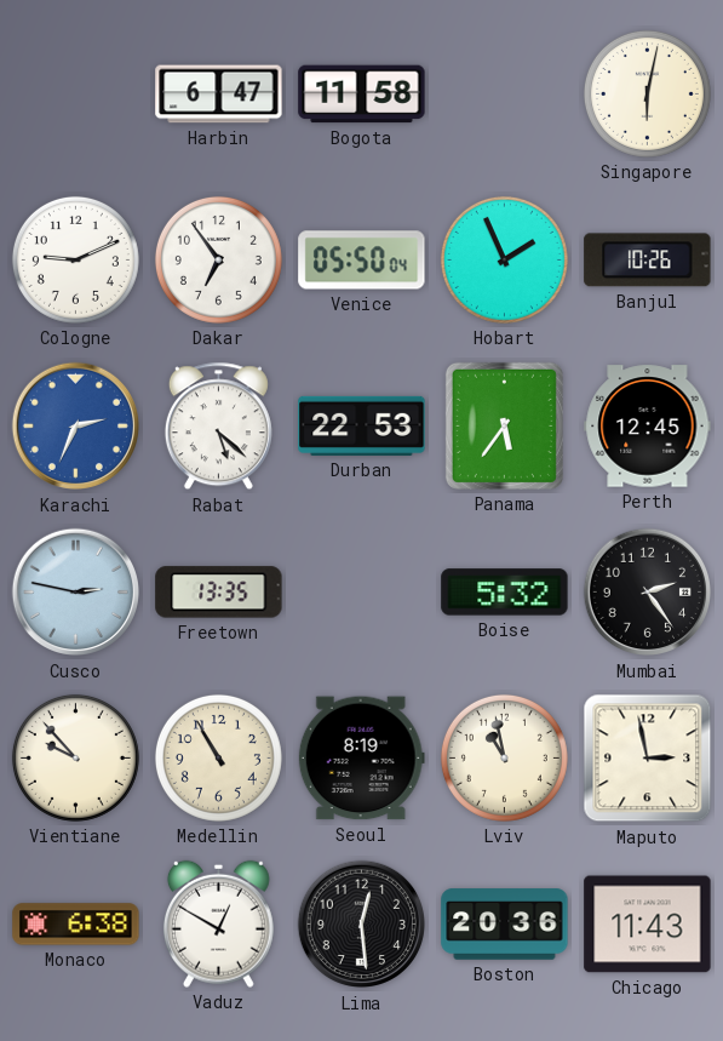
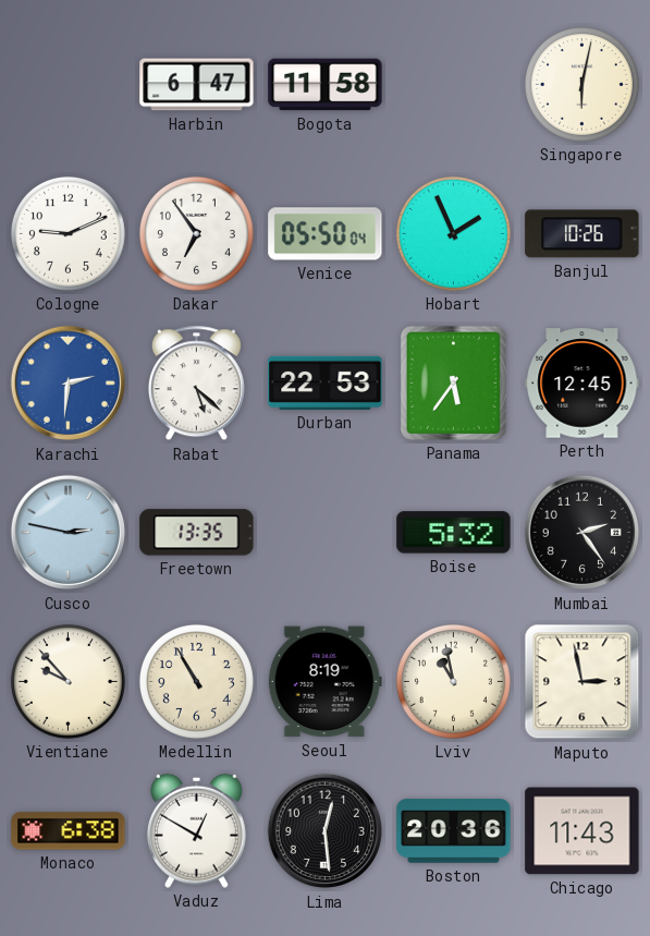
Karachi: 2:34 -> 2:31
